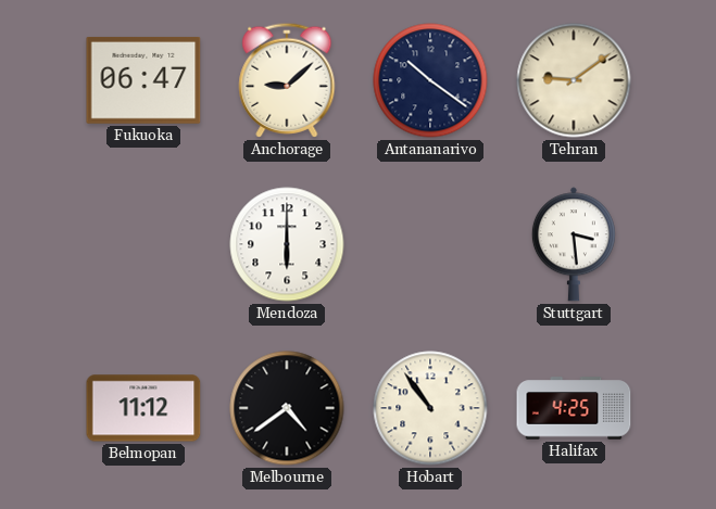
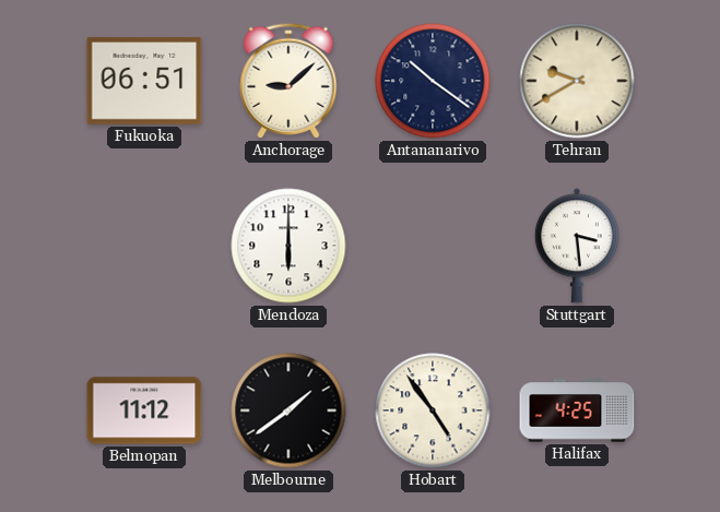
Fukuoka: 06:47 -> 06:51
Tehran: 9:09 -> 9:40
Melbourne: 4:39 -> 1:39
Hobart: 10:54 -> 4:54
